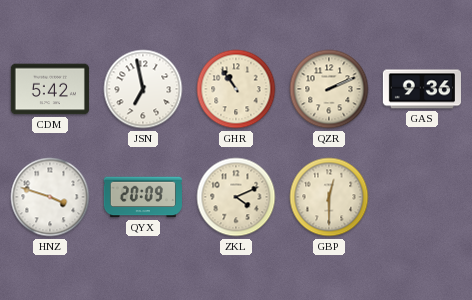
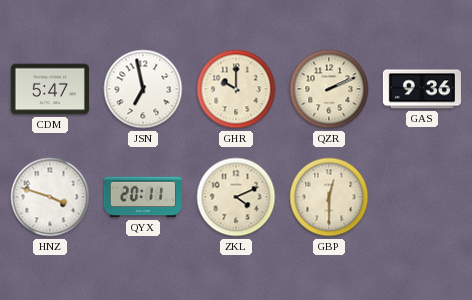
CDM: 5:42 -> 5:47
GHR: 10:54 -> 10:00
QYX: 20:09 -> 20:11
